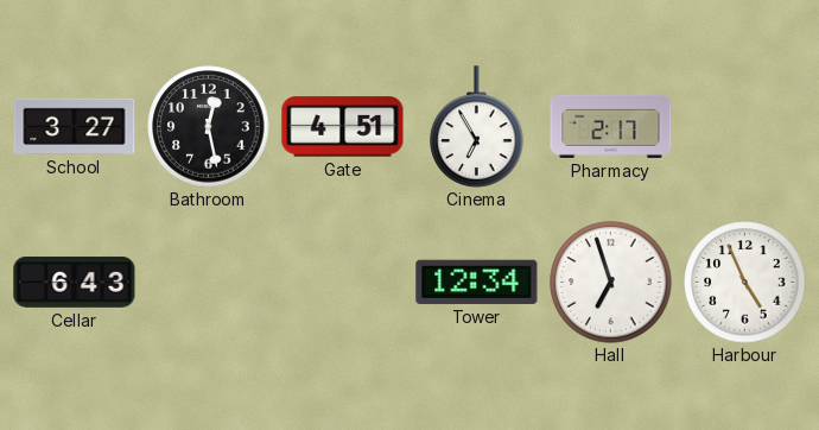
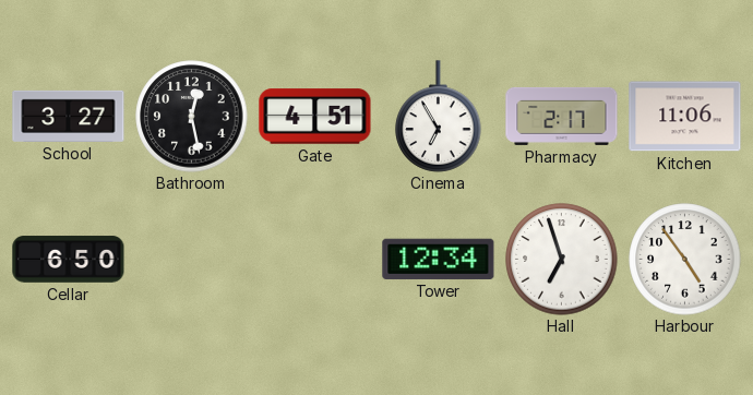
Kitchen: none -> 11:06
Cellar: 6:43 -> 6:50
Harbour: 4:56 -> 4:54
